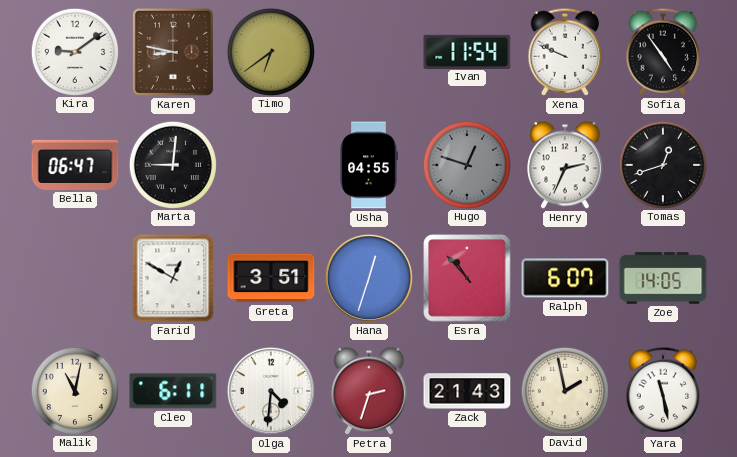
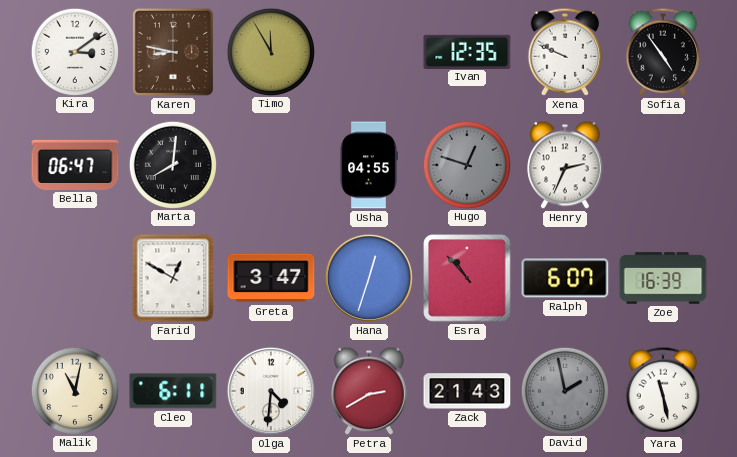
Kira: 9:09 -> 3:09
Timo: 6:39 -> 11:55
Ivan: 11:54 -> 12:35
Marta: 9:01 -> 8:01
Tomas: 12:42 -> none
Greta: 3:51 -> 3:47
Zoe: 14:05 -> 16:39
Petra: 2:33 -> 2:40
David dial: cream -> grey
